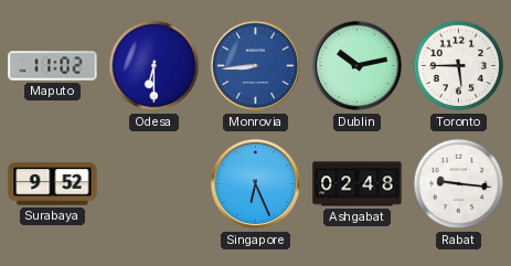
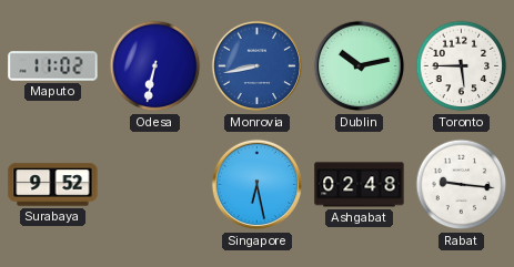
Odesa: 6:30 -> 6:32
Monrovia: 8:44 -> 8:43
Singapore: 6:26 -> 6:28
